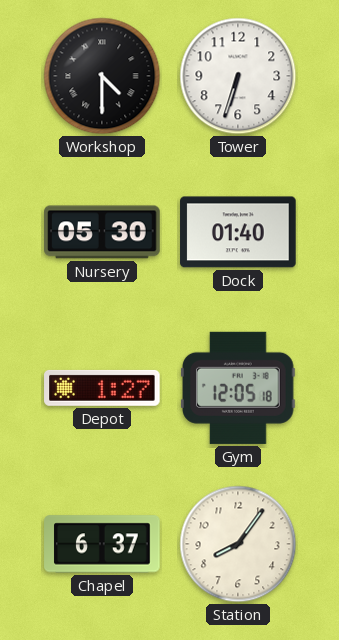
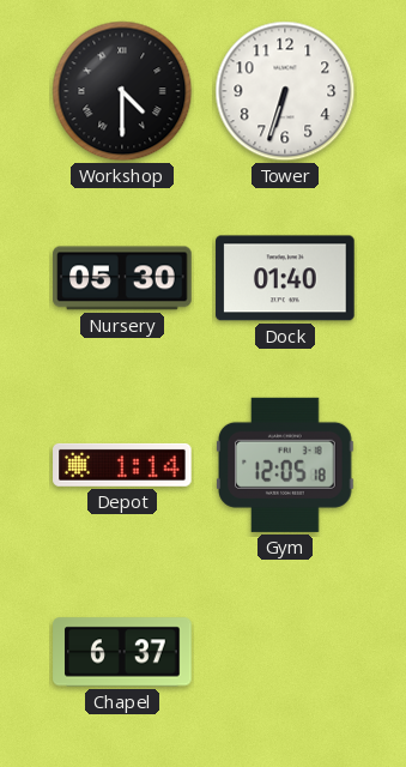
Depot: 1:27 -> 1:14
Station: 8:06 -> none
